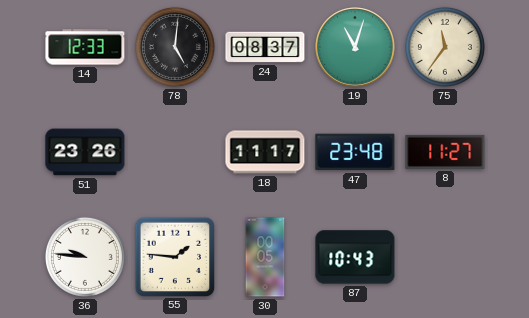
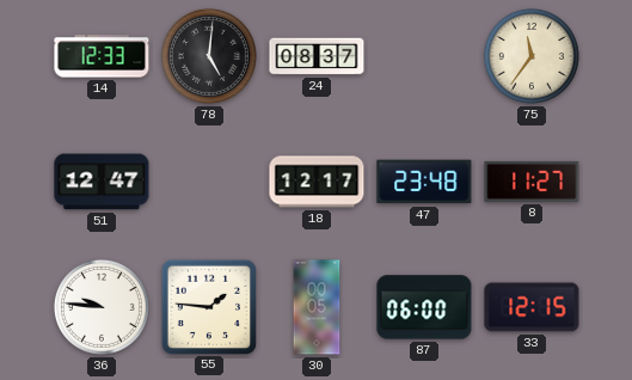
19: 11:03 -> none
51: 23:26 -> 12:47
18: 11:17 -> 12:17
87: 10:43 -> 06:00
33: none -> 12:15
